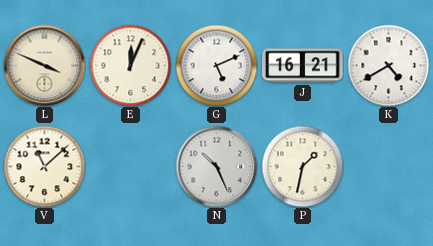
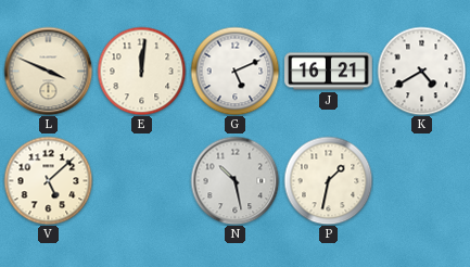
E: 12:04 -> 12:01
V: 11:08 -> 5:08
N: 10:26 -> 10:28
